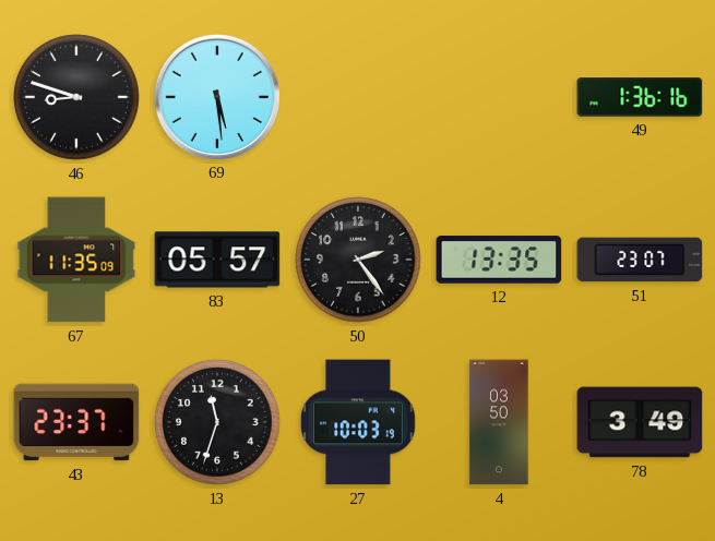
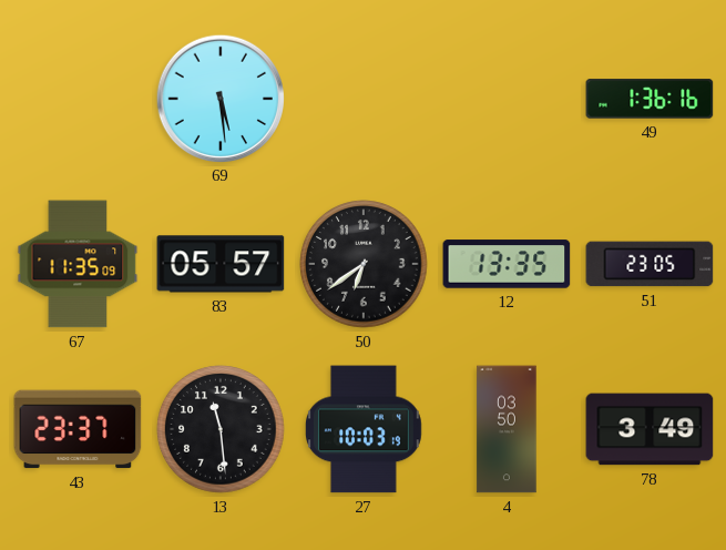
46: 8:48 -> none
50: 2:24 -> 6:39
51: 23:07 -> 23:05
13: 11:33 -> 11:29
